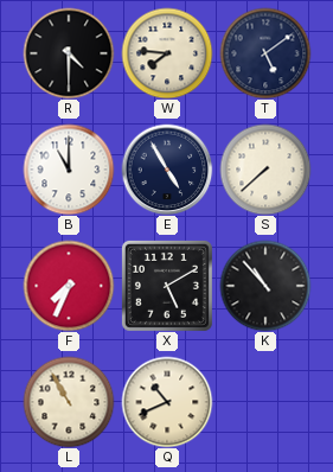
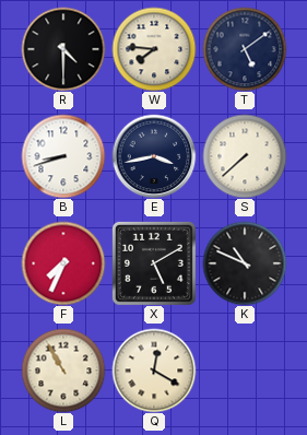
B: 11:00 -> 8:42
E: 4:55 -> 3:43
K: 10:53 -> 10:49
Q: 10:41 -> 12:20
